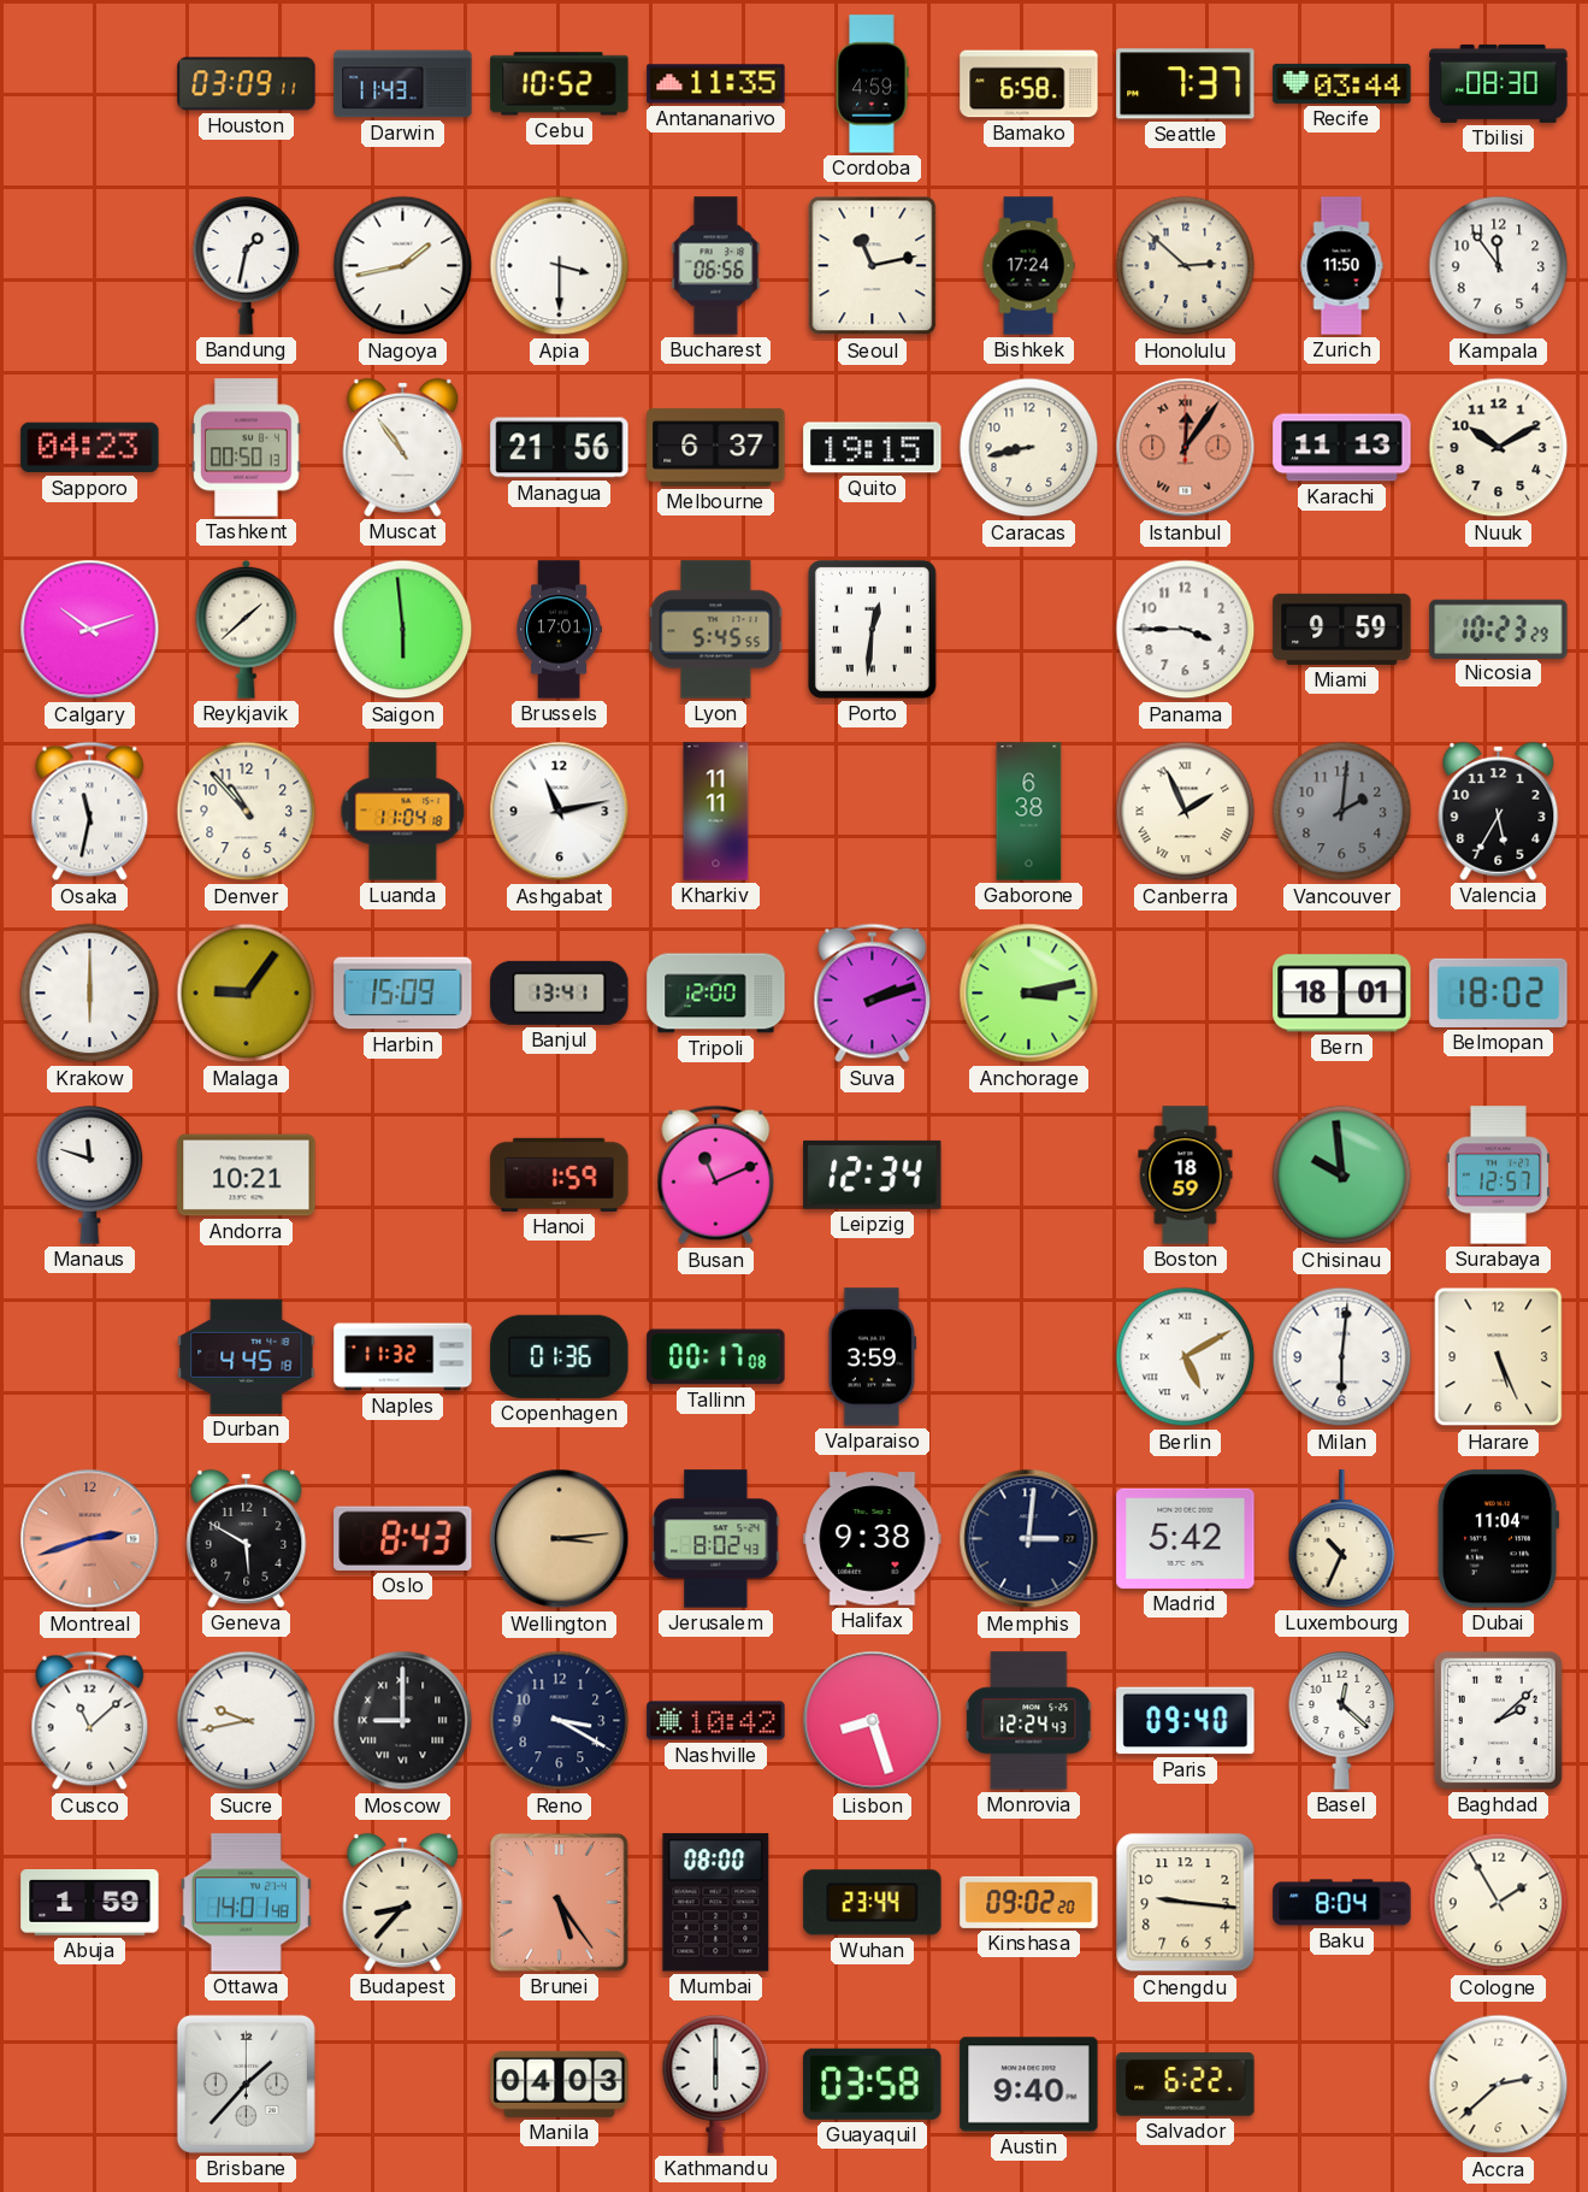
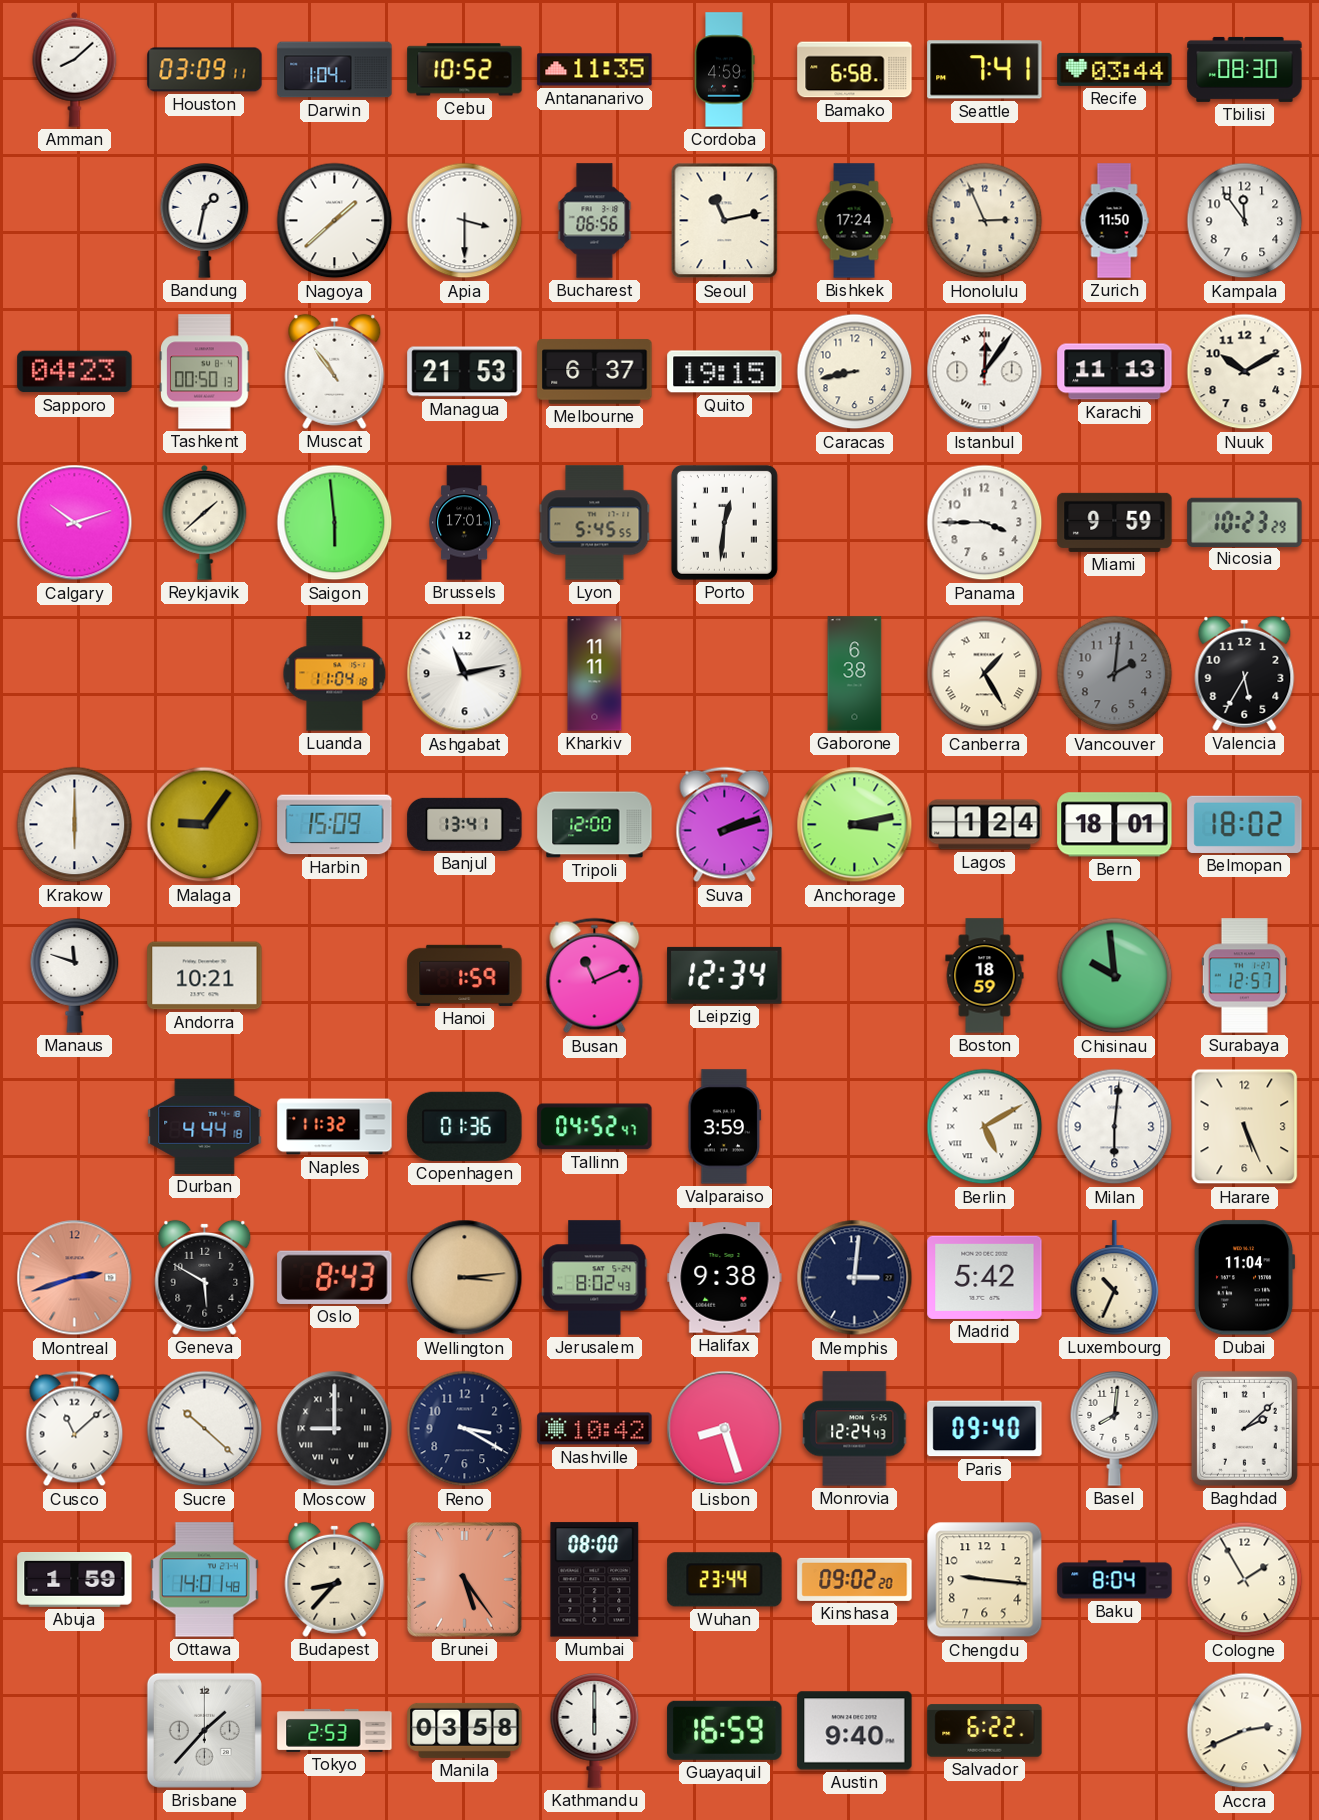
Amman: none -> 8:08
Darwin: 11:43 -> 1:04
Seattle: 7:37 -> 7:41
Nagoya: 1:43 -> 1:38
Honolulu: 2:52 -> 2:56
Managua: 21:56 -> 21:53
Istanbul dial: salmon -> white
Osaka: 11:32 -> none
Denver: 10:53 -> none
Canberra: 1:56 -> 1:25
Lagos: none -> 1:24
Durban: 4:45 -> 4:44
Tallinn: 00:17 -> 04:52
Sucre: 9:43 -> 10:22
Basel: 12:22 -> 8:01
Tokyo: none -> 2:53
Manila: 04:03 -> 03:58
Guayaquil: 03:58 -> 16:59
Accra: 2:38 -> 2:41
